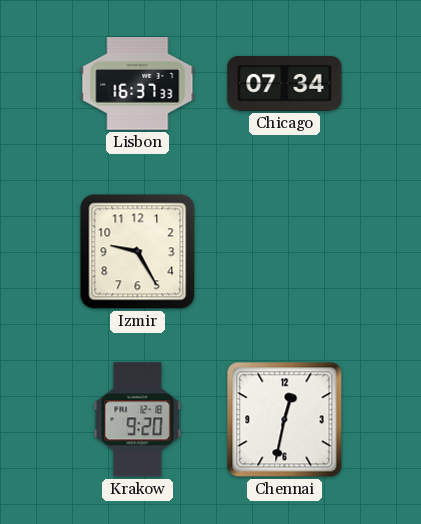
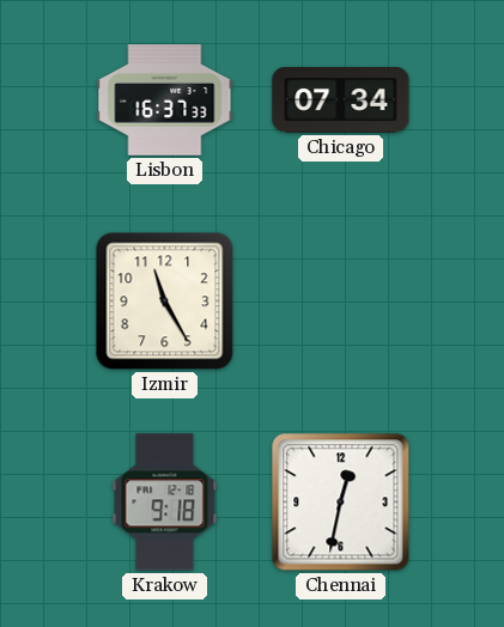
Izmir: 9:25 -> 11:25
Krakow: 9:20 -> 9:18
